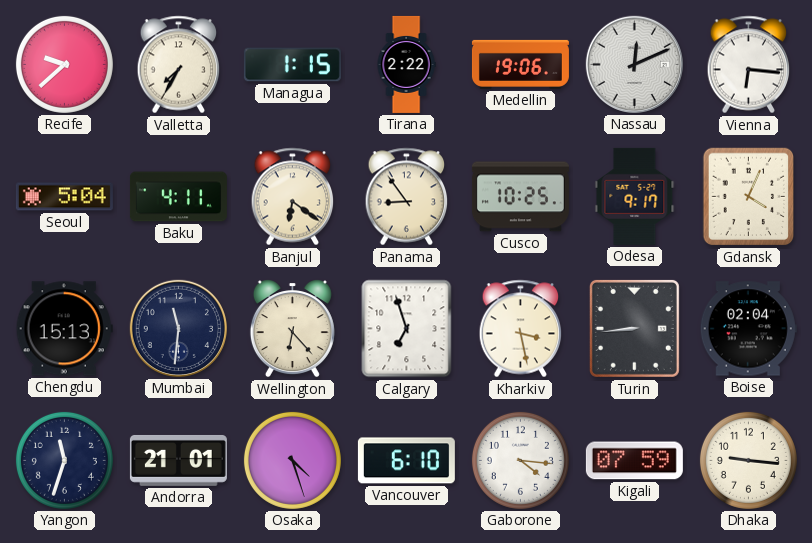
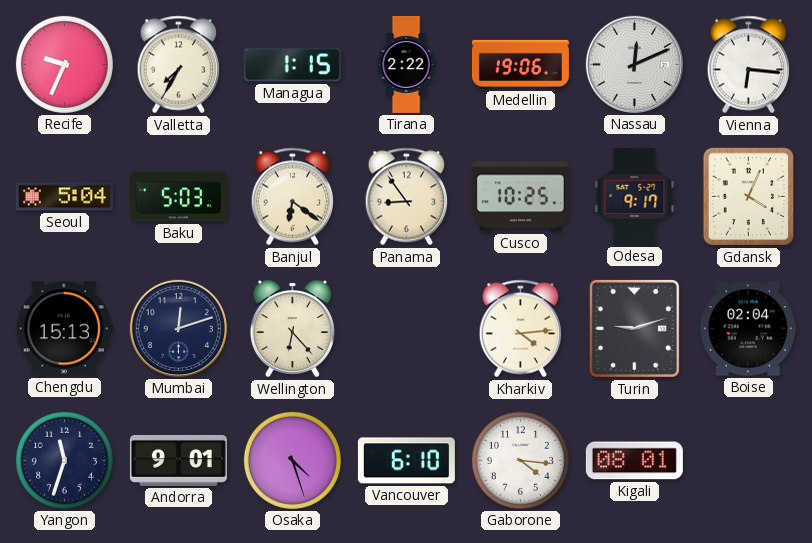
Recife: 9:38 -> 9:34
Baku: 4:11 -> 5:03
Mumbai: 11:31 -> 12:12
Calgary: 6:57 -> none
Kharkiv: 3:28 -> 4:14
Turin: 8:44 -> 9:12
Andorra: 21:01 -> 9:01
Kigali: 07:59 -> 08:01
Dhaka: 9:16 -> none
